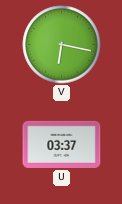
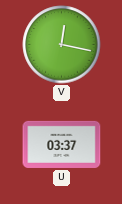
V: 6:17 -> 12:17
